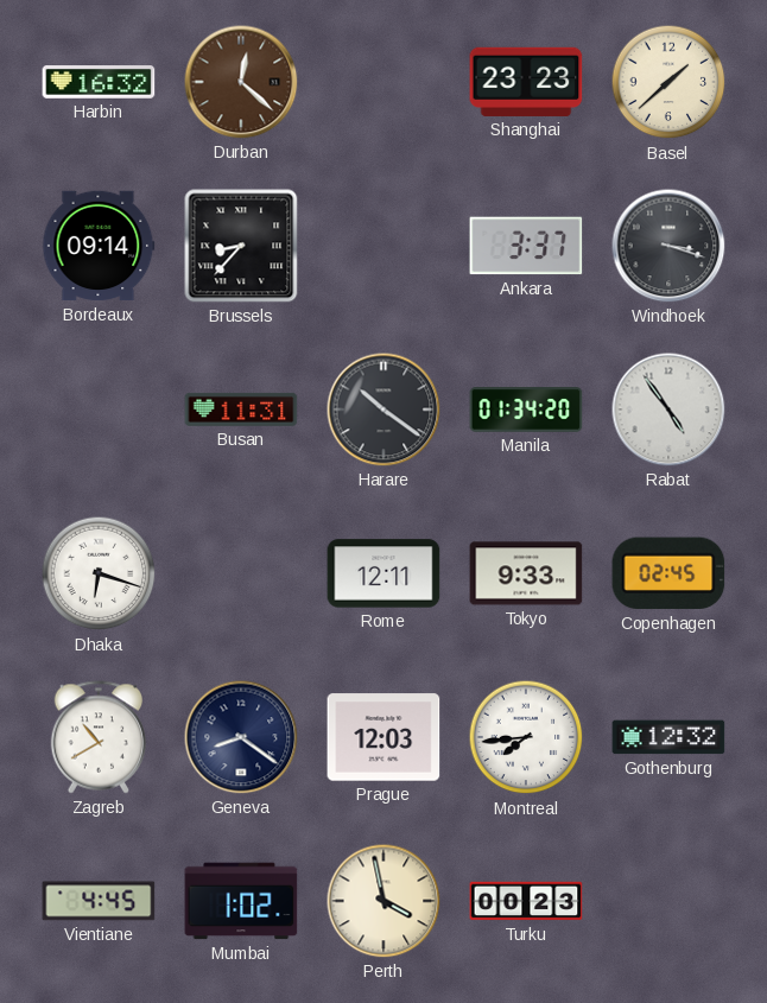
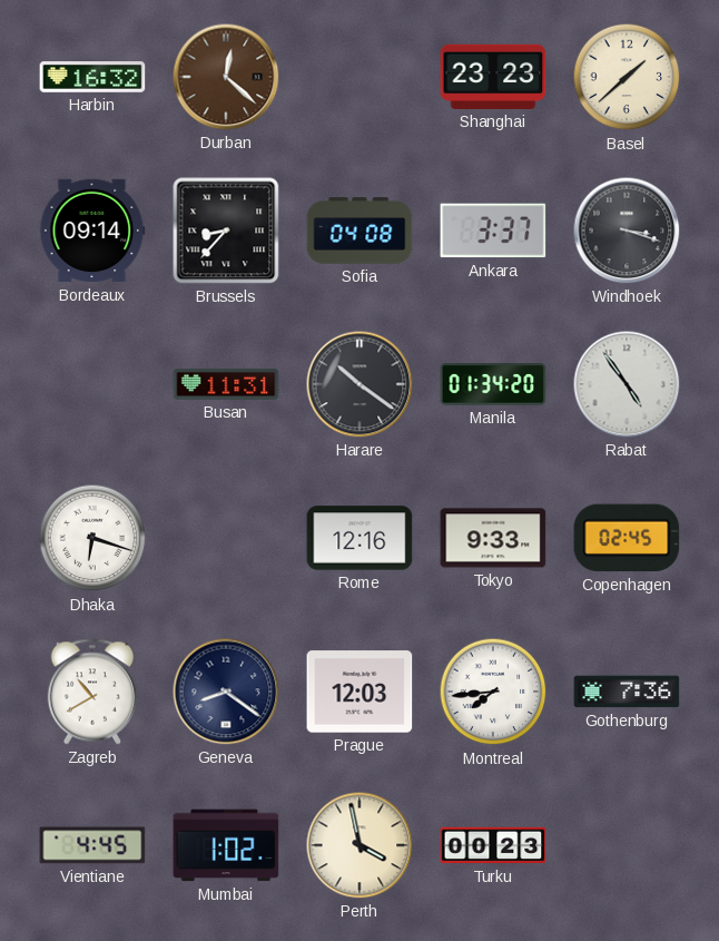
Sofia: none -> 04:08
Rome: 12:11 -> 12:16
Gothenburg: 12:32 -> 7:36
